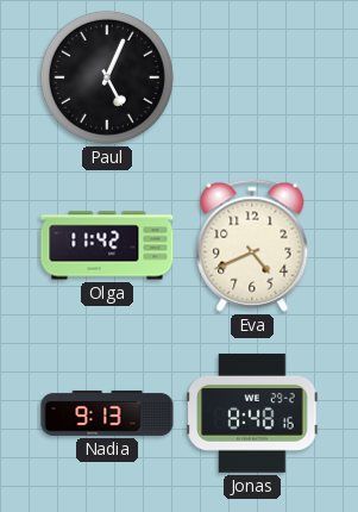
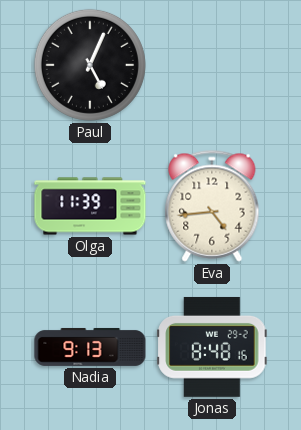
Olga: 11:42 -> 11:39
Eva: 4:41 -> 4:44
